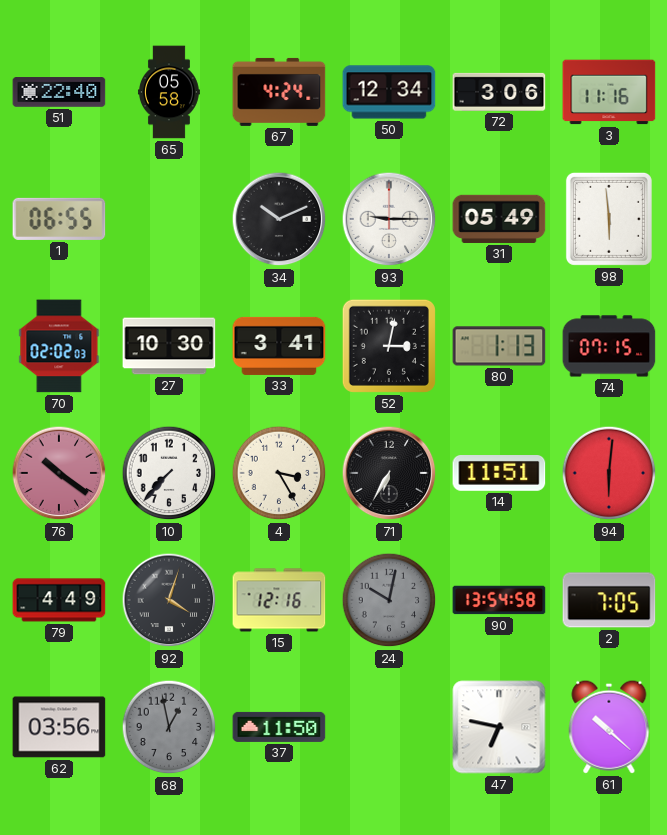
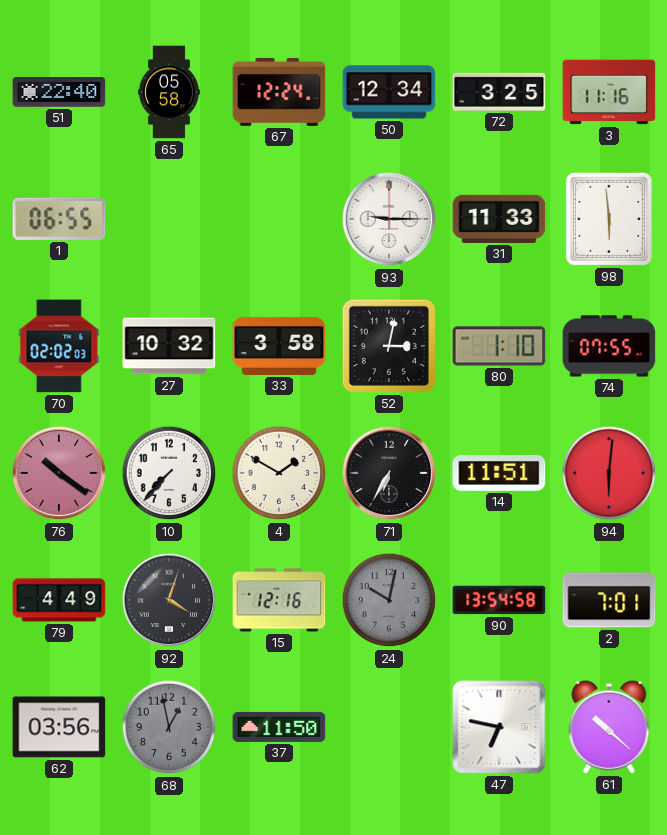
67: 4:24 -> 12:24
72: 3:06 -> 3:25
34: 10:11 -> none
31: 05:49 -> 11:33
27: 10:30 -> 10:32
33: 3:41 -> 3:58
80: 1:13 -> 1:10
74: 07:15 -> 07:55
4: 3:25 -> 1:50
2: 7:05 -> 7:01
